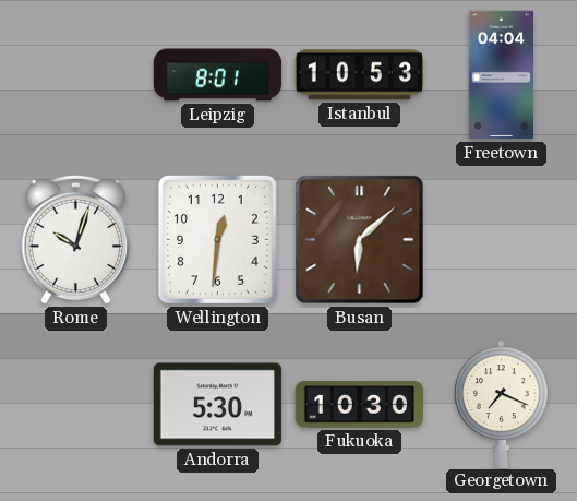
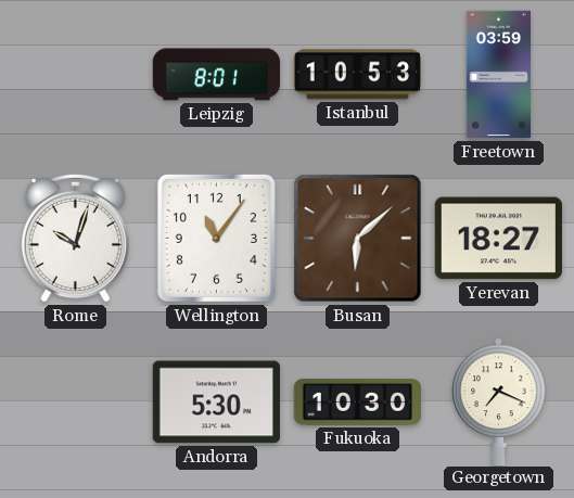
Freetown: 04:04 -> 03:59
Wellington: 12:31 -> 11:06
Yerevan: none -> 18:27
